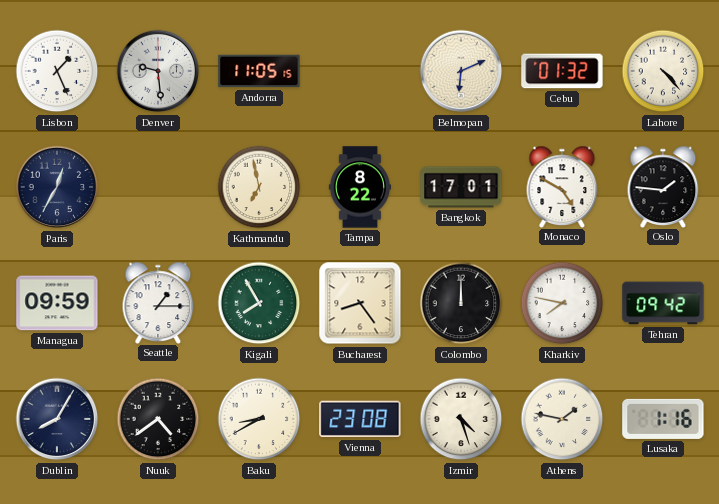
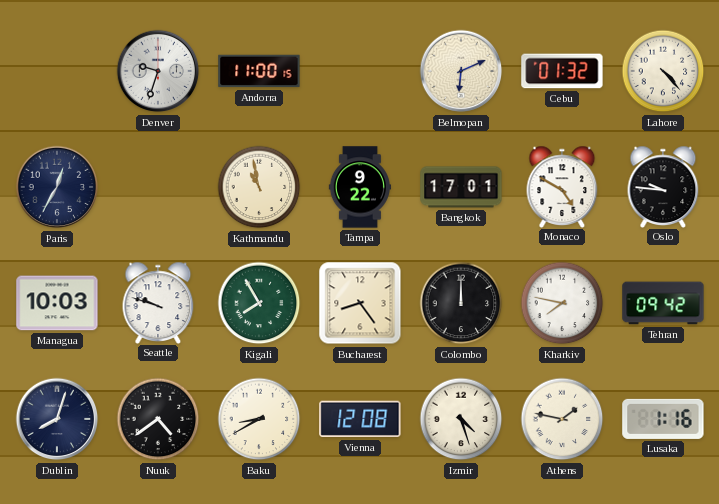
Lisbon: 1:26 -> none
Denver: 9:29 -> 9:33
Andorra: 11:05 -> 11:00
Kathmandu: 6:58 -> 10:58
Tampa: 8:22 -> 9:22
Oslo: 1:46 -> 9:46
Managua: 09:59 -> 10:03
Seattle: 1:15 -> 9:48
Dublin: 8:05 -> 8:03
Vienna: 23:08 -> 12:08
